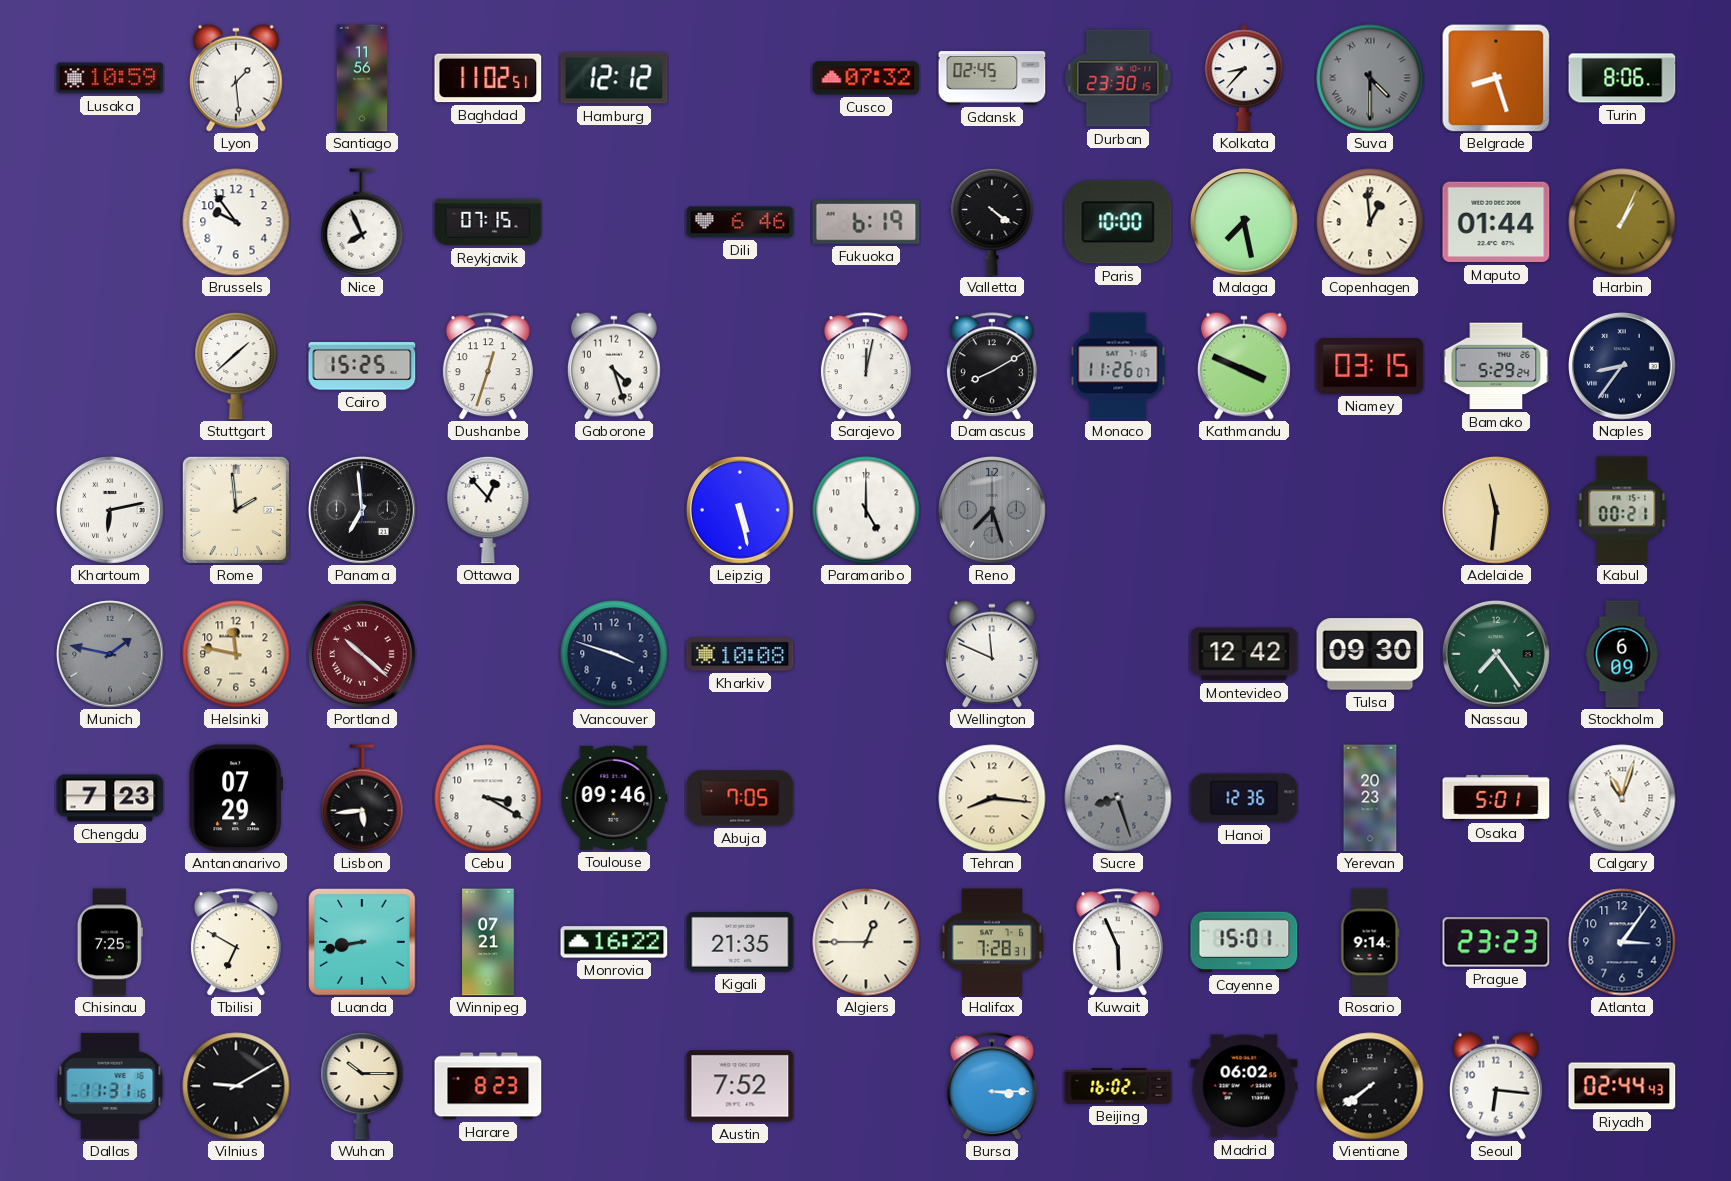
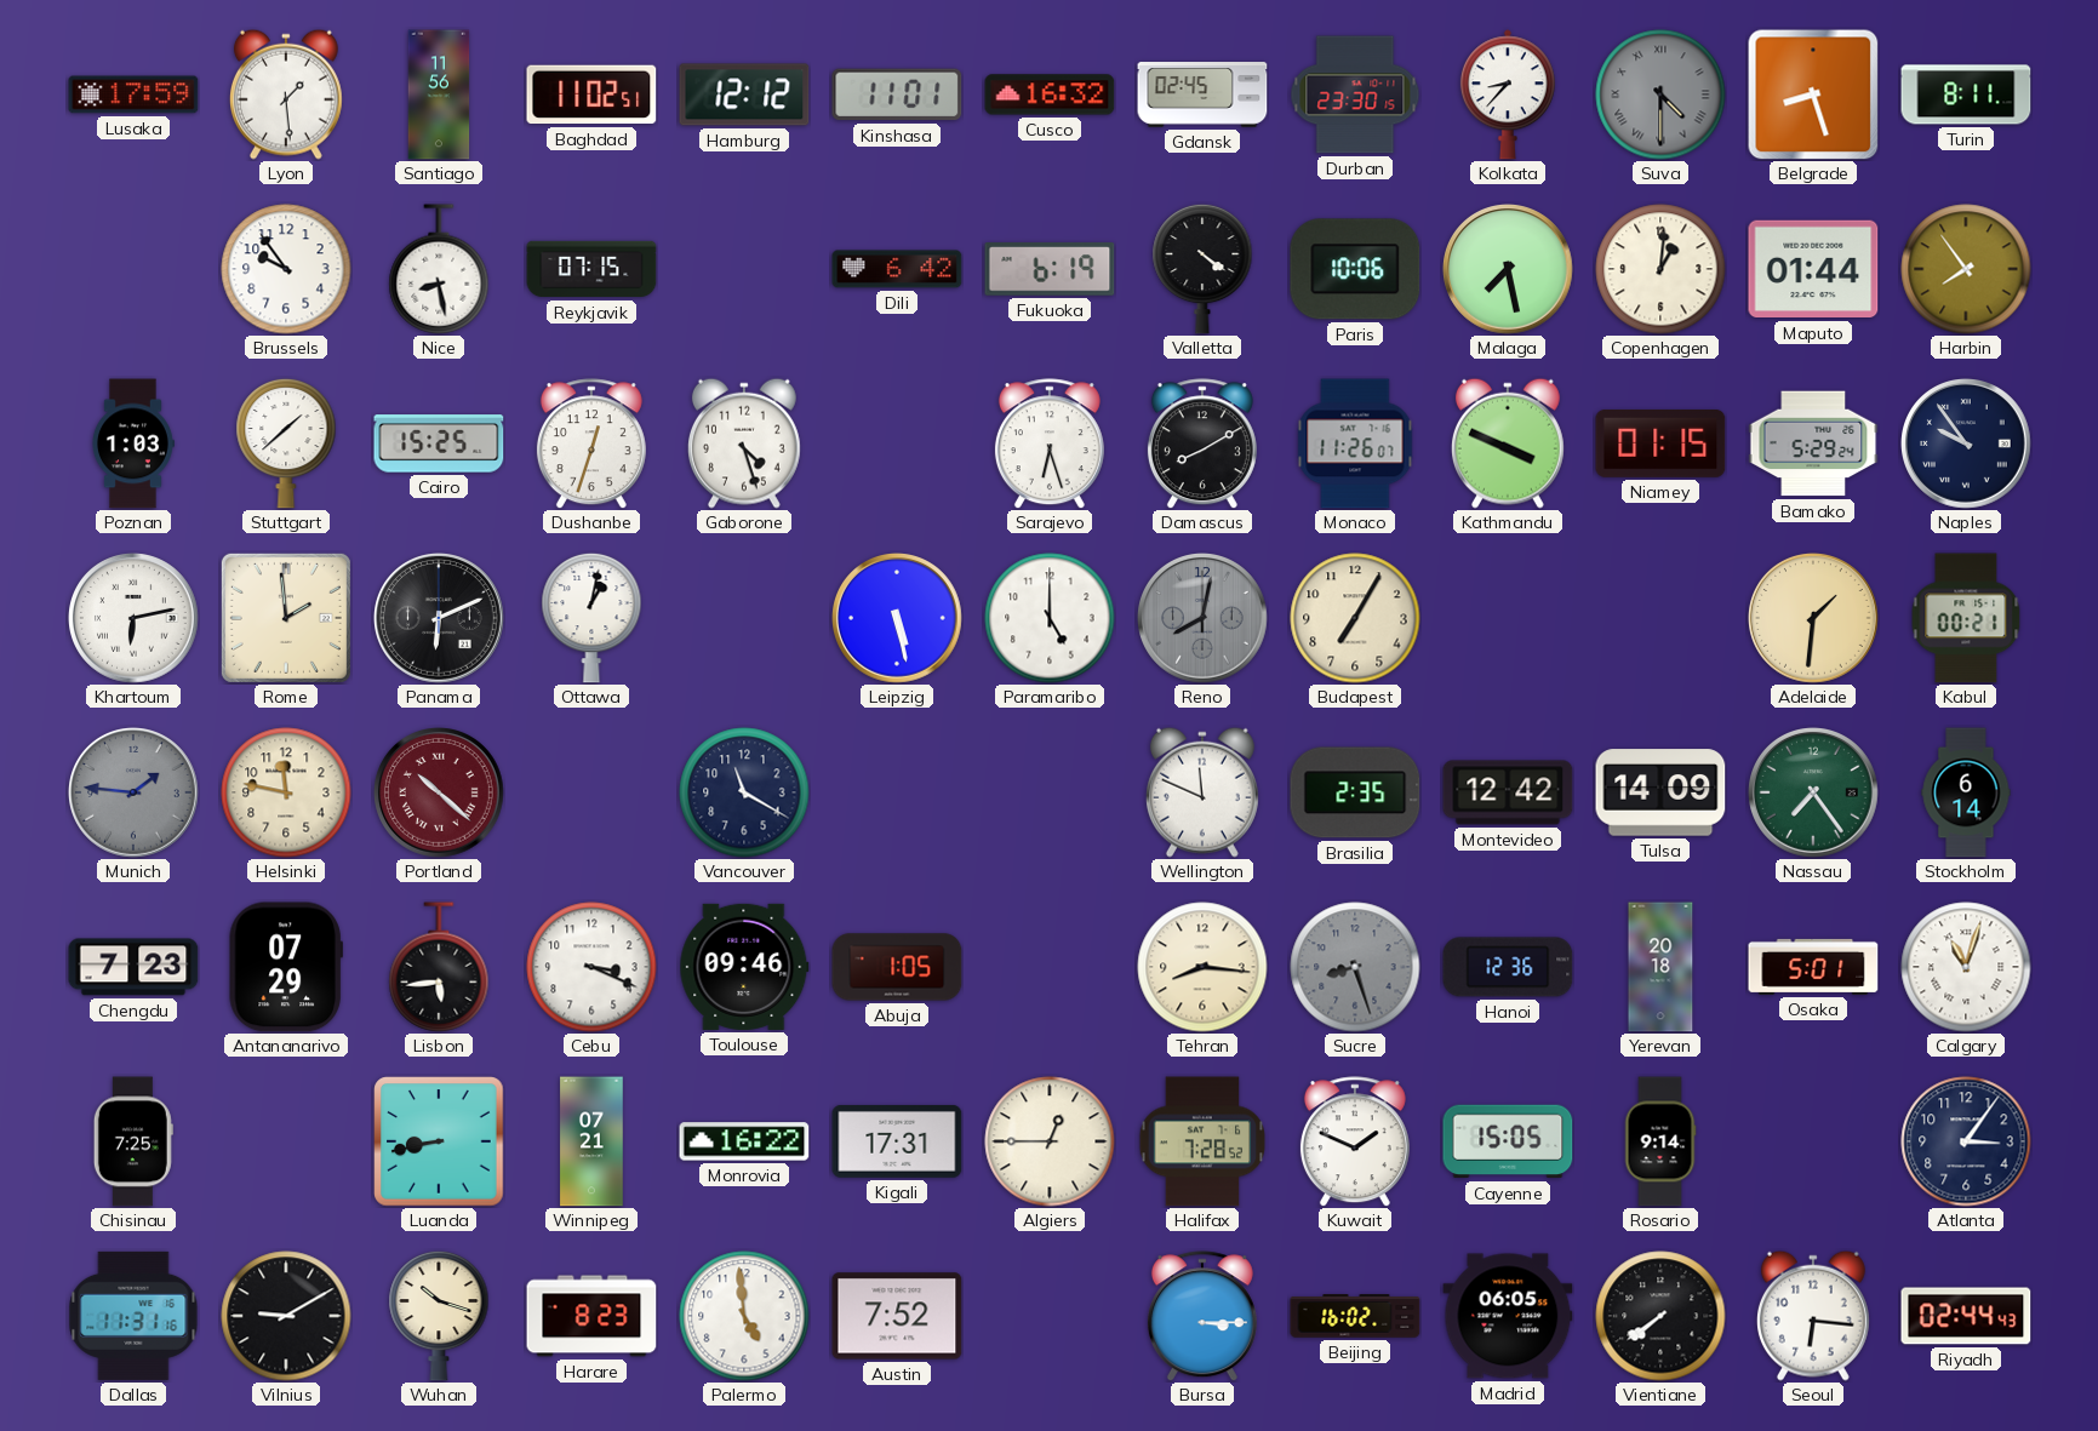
Lusaka: 10:59 -> 17:59
Kinshasa: none -> 11:01
Cusco: 07:32 -> 16:32
Turin: 8:06 -> 8:11
Nice: 7:56 -> 8:28
Dili: 6:46 -> 6:42
Paris: 10:00 -> 10:06
Copenhagen: 12:59 -> 1:01
Harbin: 1:04 -> 7:54
Poznan: none -> 1:03
Sarajevo: 12:02 -> 6:27
Niamey: 03:15 -> 01:15
Naples: 8:36 -> 9:54
Panama: 6:59 -> 6:11
Ottawa: 12:53 -> 1:02
Reno: 7:27 -> 8:02
Budapest: none -> 7:05
Adelaide: 11:31 -> 1:31
Munich: 1:47 -> 1:46
Vancouver: 3:48 -> 11:20
Kharkiv: 10:08 -> none
Brasilia: none -> 2:35
Tulsa: 09:30 -> 14:09
Stockholm: 6:09 -> 6:14
Cebu: 3:20 -> 3:19
Abuja: 7:05 -> 1:05
Yerevan: 20:23 -> 20:18
Tbilisi: 6:50 -> none
Kigali: 21:35 -> 17:31
Halifax: 7:28:31 -> 7:28:52
Kuwait: 5:56 -> 1:49
Cayenne: 15:01 -> 15:05
Prague: 23:23 -> none
Wuhan: 10:15 -> 10:18
Palermo: none -> 4:59
Madrid: 06:02 -> 06:05
